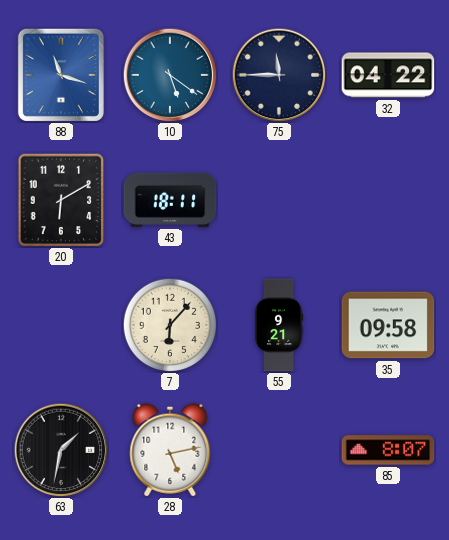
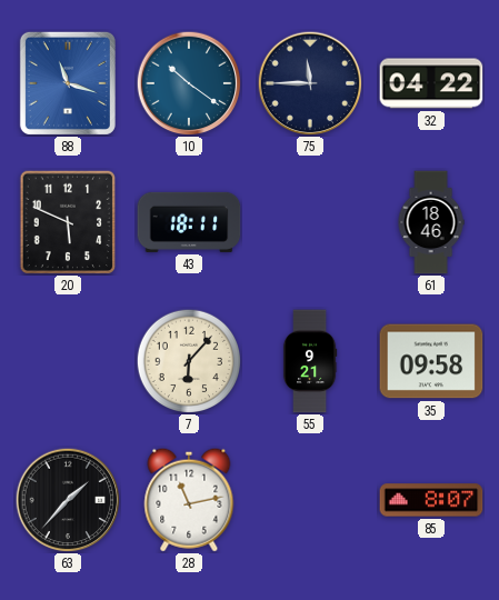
10: 5:21 -> 10:21
20: 6:10 -> 5:49
61: none -> 18:46
63: 1:32 -> 1:37
28: 5:13 -> 11:13
